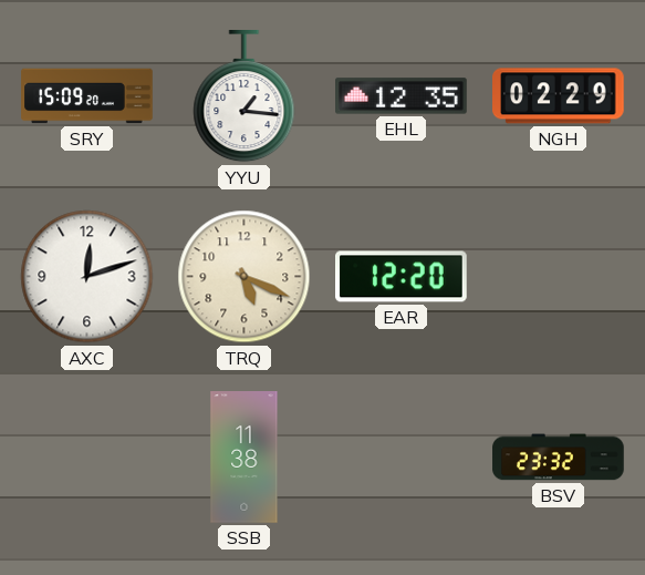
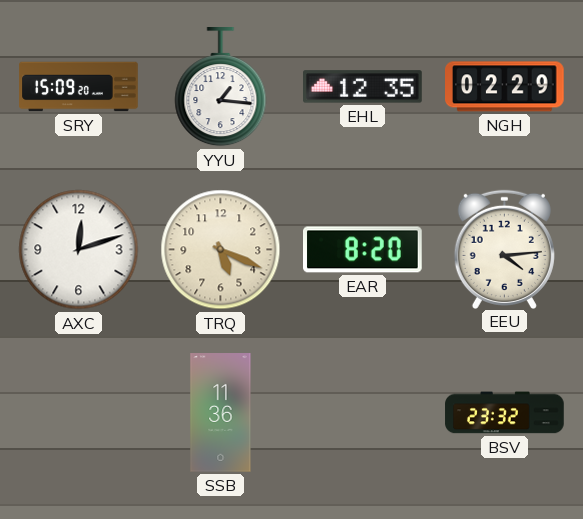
EAR: 12:20 -> 8:20
EEU: none -> 4:14
SSB: 11:38 -> 11:36
